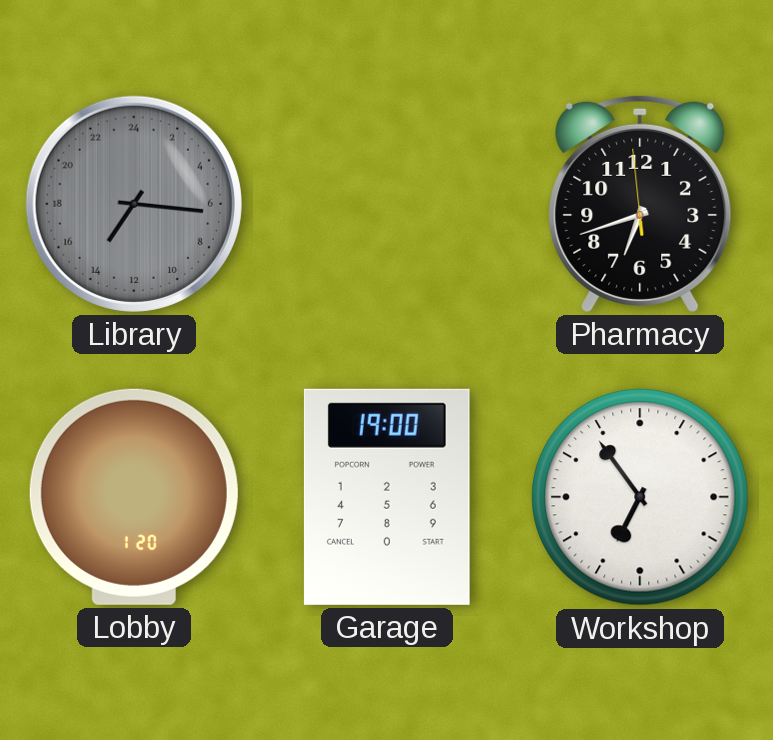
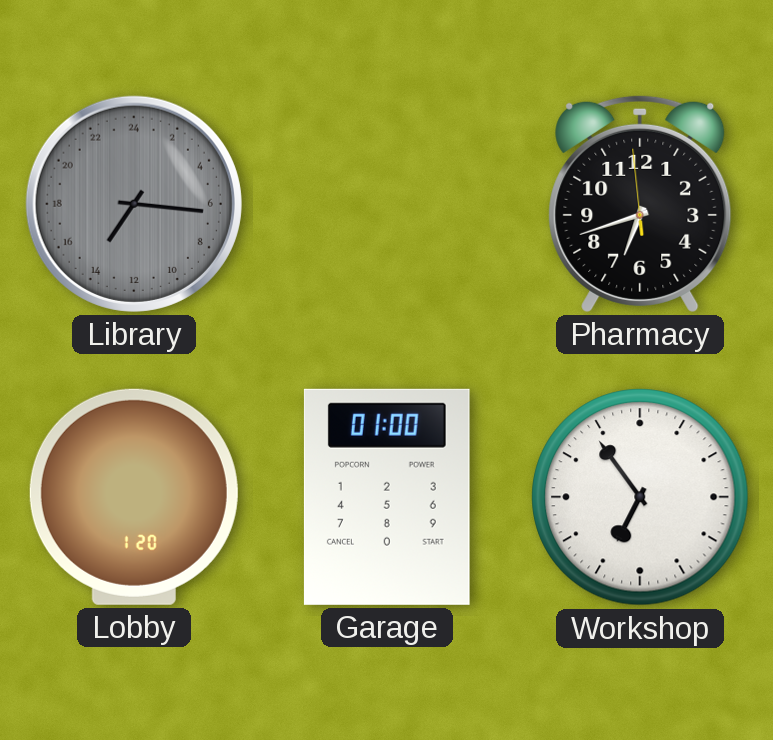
Garage: 19:00 -> 01:00
